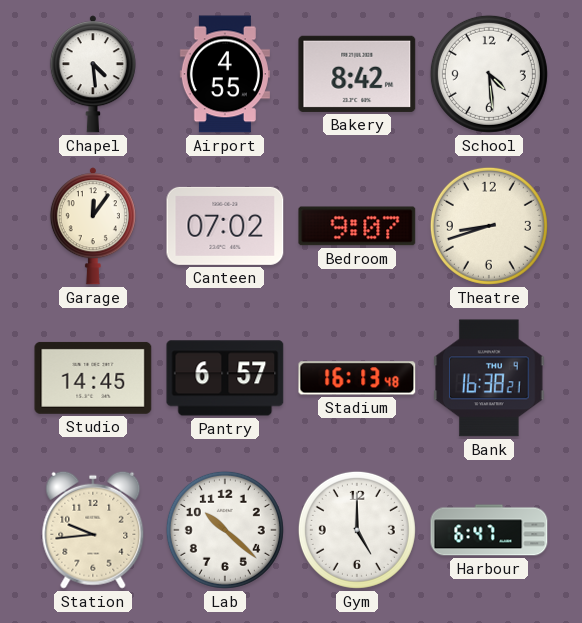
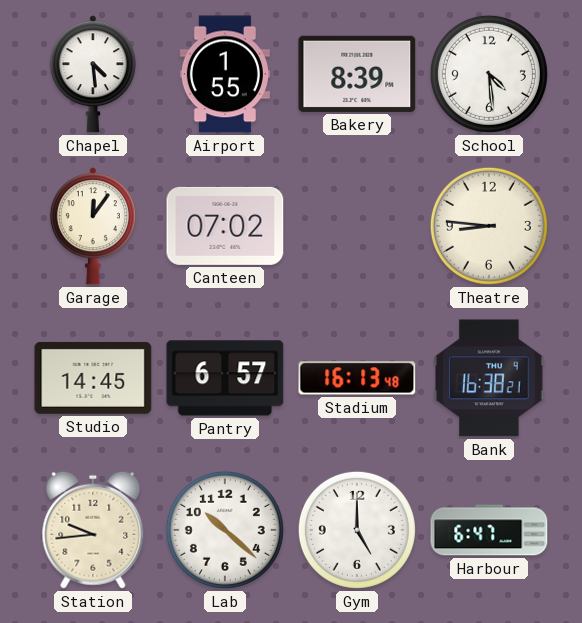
Airport: 4:55 -> 1:55
Bakery: 8:42 -> 8:39
Bedroom: 9:07 -> none
Theatre: 8:42 -> 8:46
